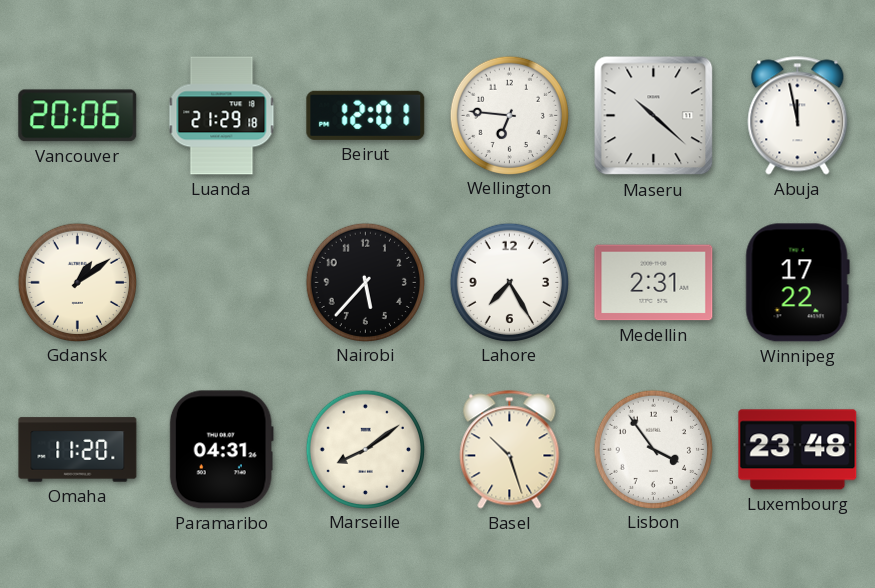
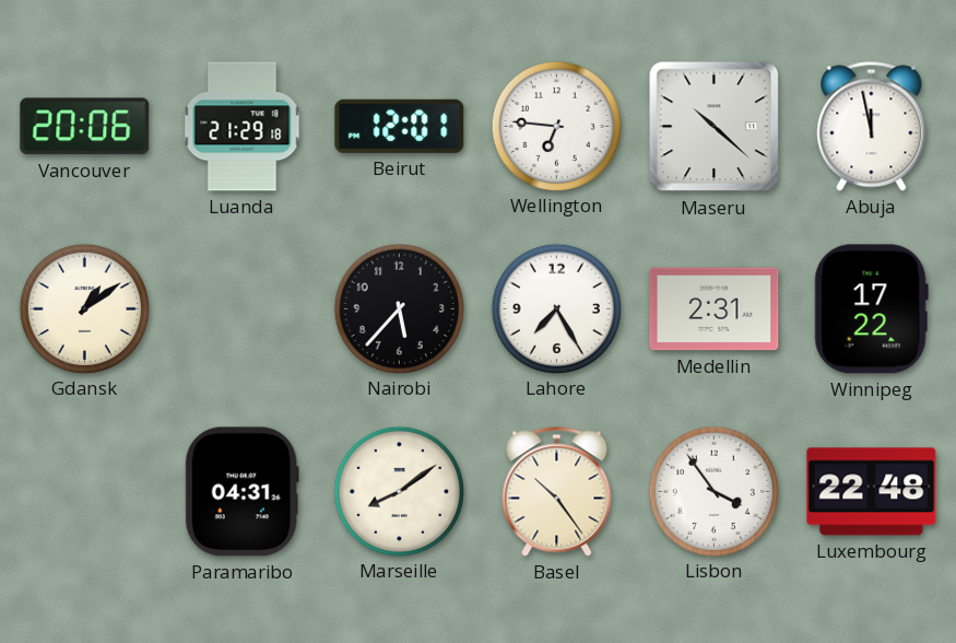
Omaha: 11:20 -> none
Basel: 10:27 -> 10:24
Luxembourg: 23:48 -> 22:48
